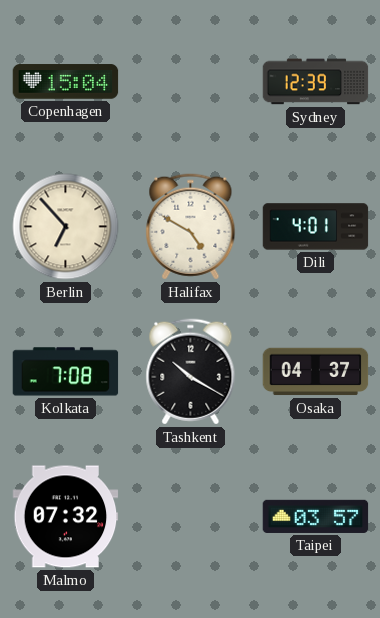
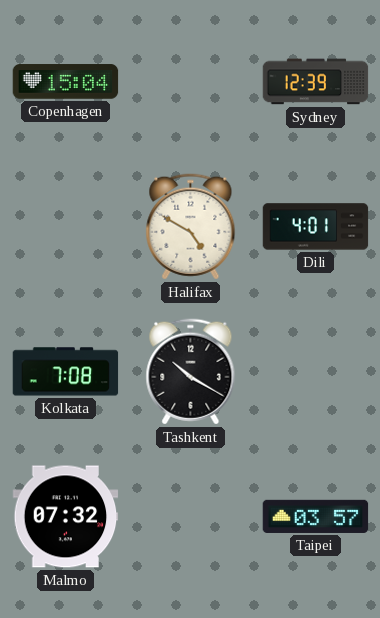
Berlin: 6:53 -> none
Osaka: 04:37 -> none
